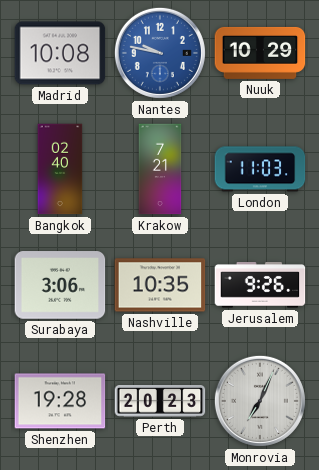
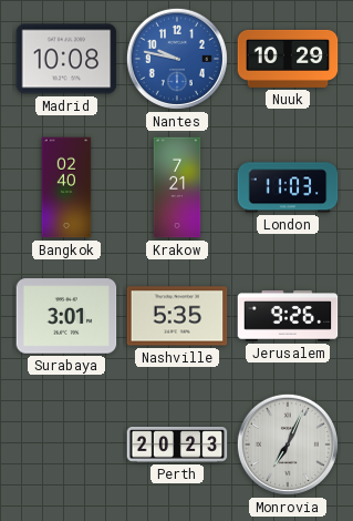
Surabaya: 3:06 -> 3:01
Nashville: 10:35 -> 5:35
Shenzhen: 19:28 -> none
